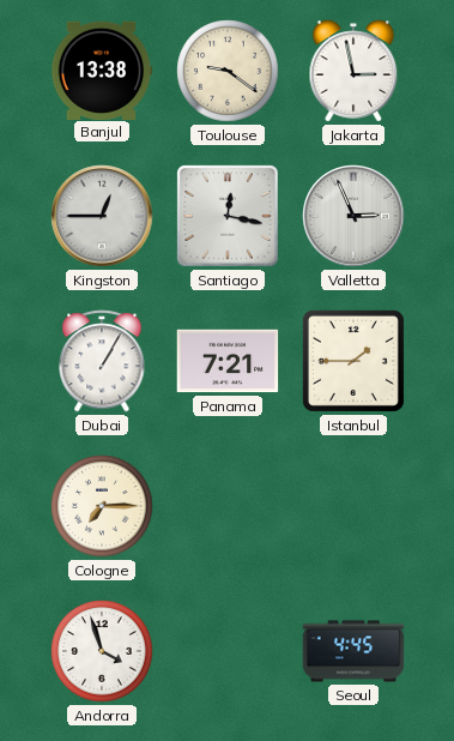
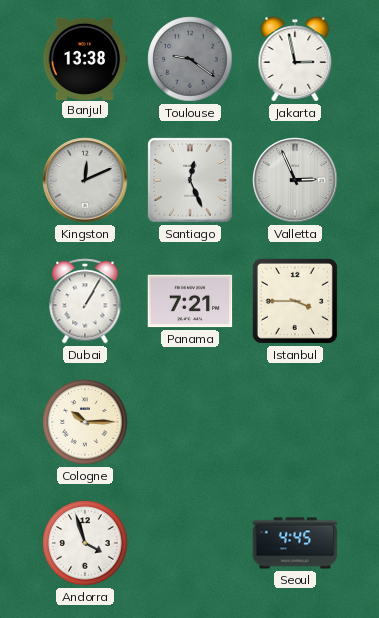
Toulouse dial: cream -> grey
Kingston: 12:45 -> 12:11
Santiago: 12:17 -> 12:26
Istanbul: 1:45 -> 3:45
Cologne: 7:15 -> 10:15
